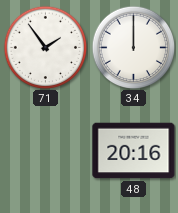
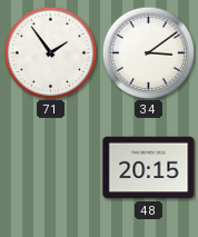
34: 12:00 -> 3:09
48: 20:16 -> 20:15
